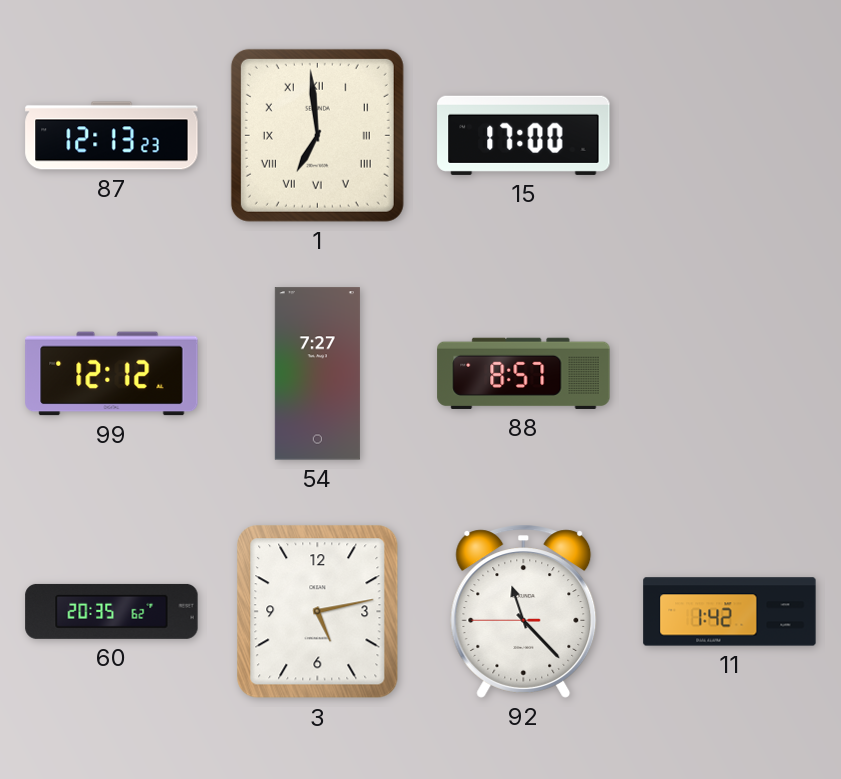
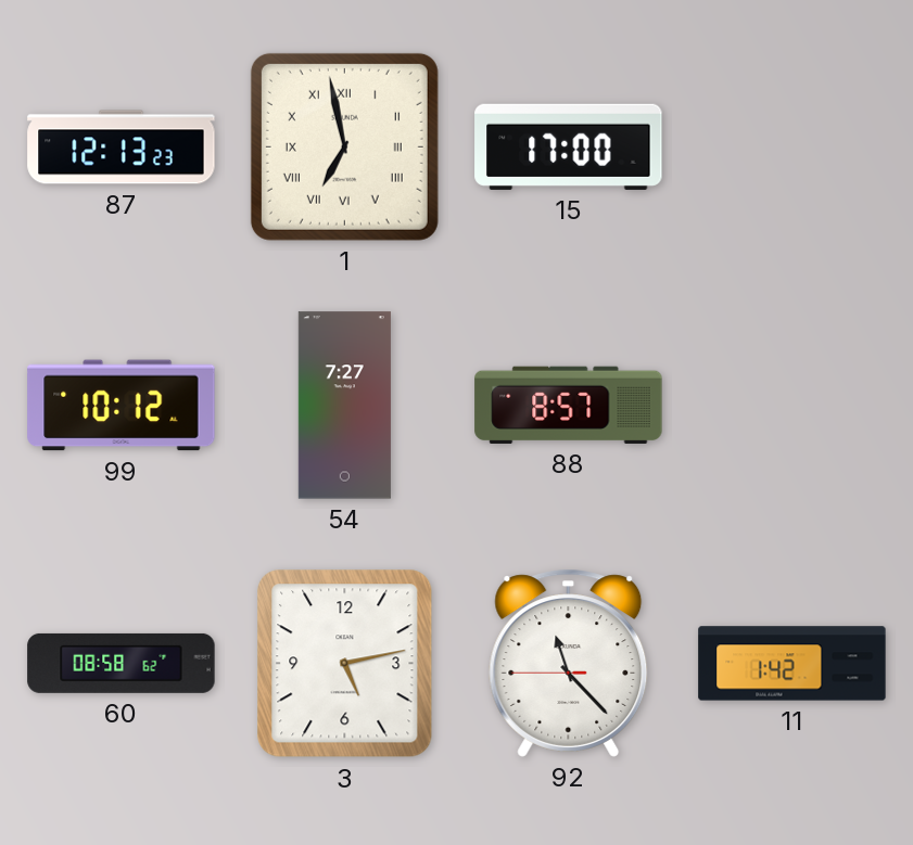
1: 6:59 -> 6:58
99: 12:12 -> 10:12
60: 20:35 -> 08:58
